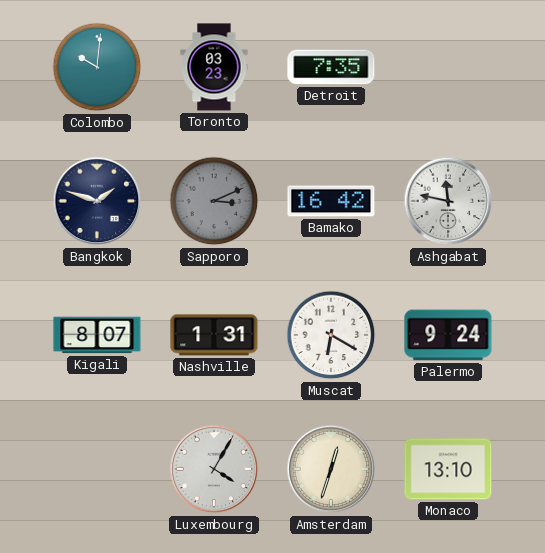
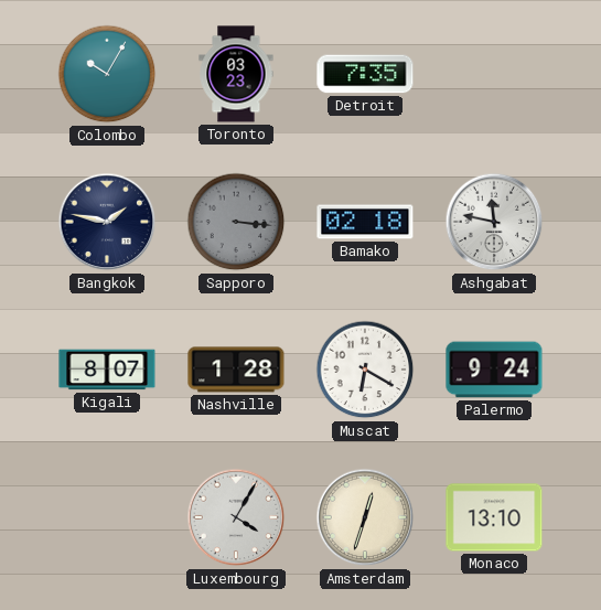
Colombo: 10:01 -> 10:05
Bangkok: 1:48 -> 1:47
Sapporo: 3:11 -> 3:16
Bamako: 16:42 -> 02:18
Nashville: 1:31 -> 1:28
